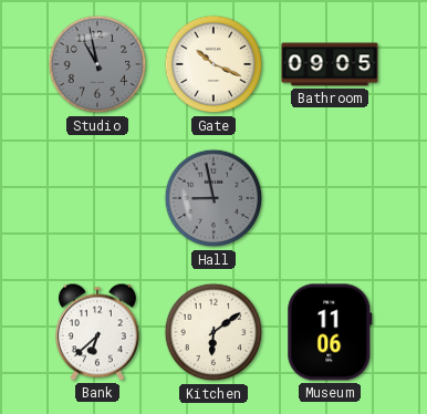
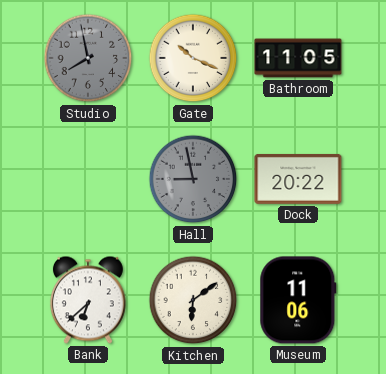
Studio: 10:58 -> 7:58
Bathroom: 09:05 -> 11:05
Dock: none -> 20:22
